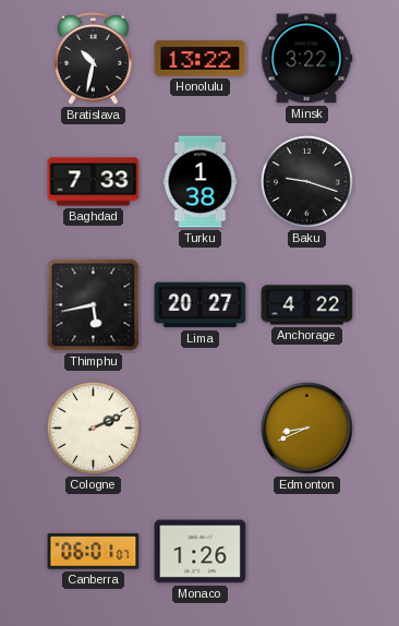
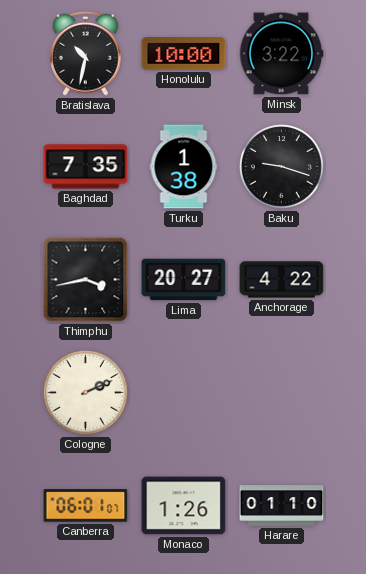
Honolulu: 13:22 -> 10:00
Baghdad: 7:33 -> 7:35
Thimphu: 5:43 -> 3:43
Edmonton: 8:41 -> none
Harare: none -> 01:10
